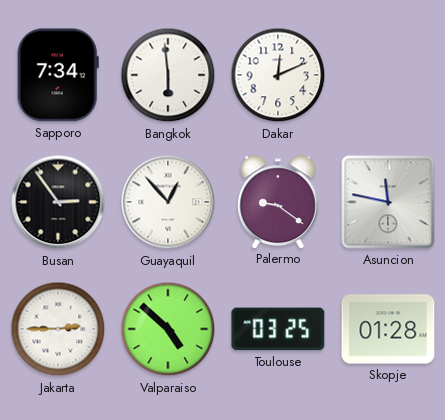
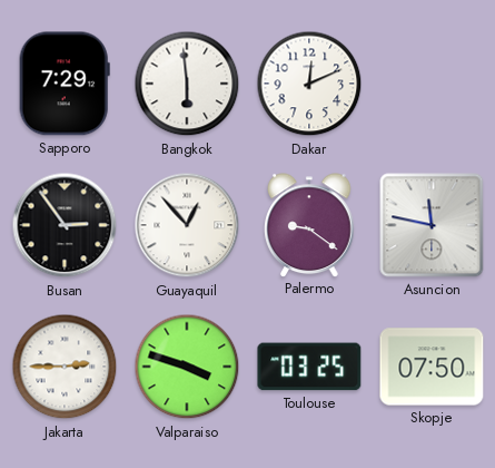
Sapporo: 7:34 -> 7:29
Valparaiso: 4:52 -> 3:48
Skopje: 01:28 -> 07:50
